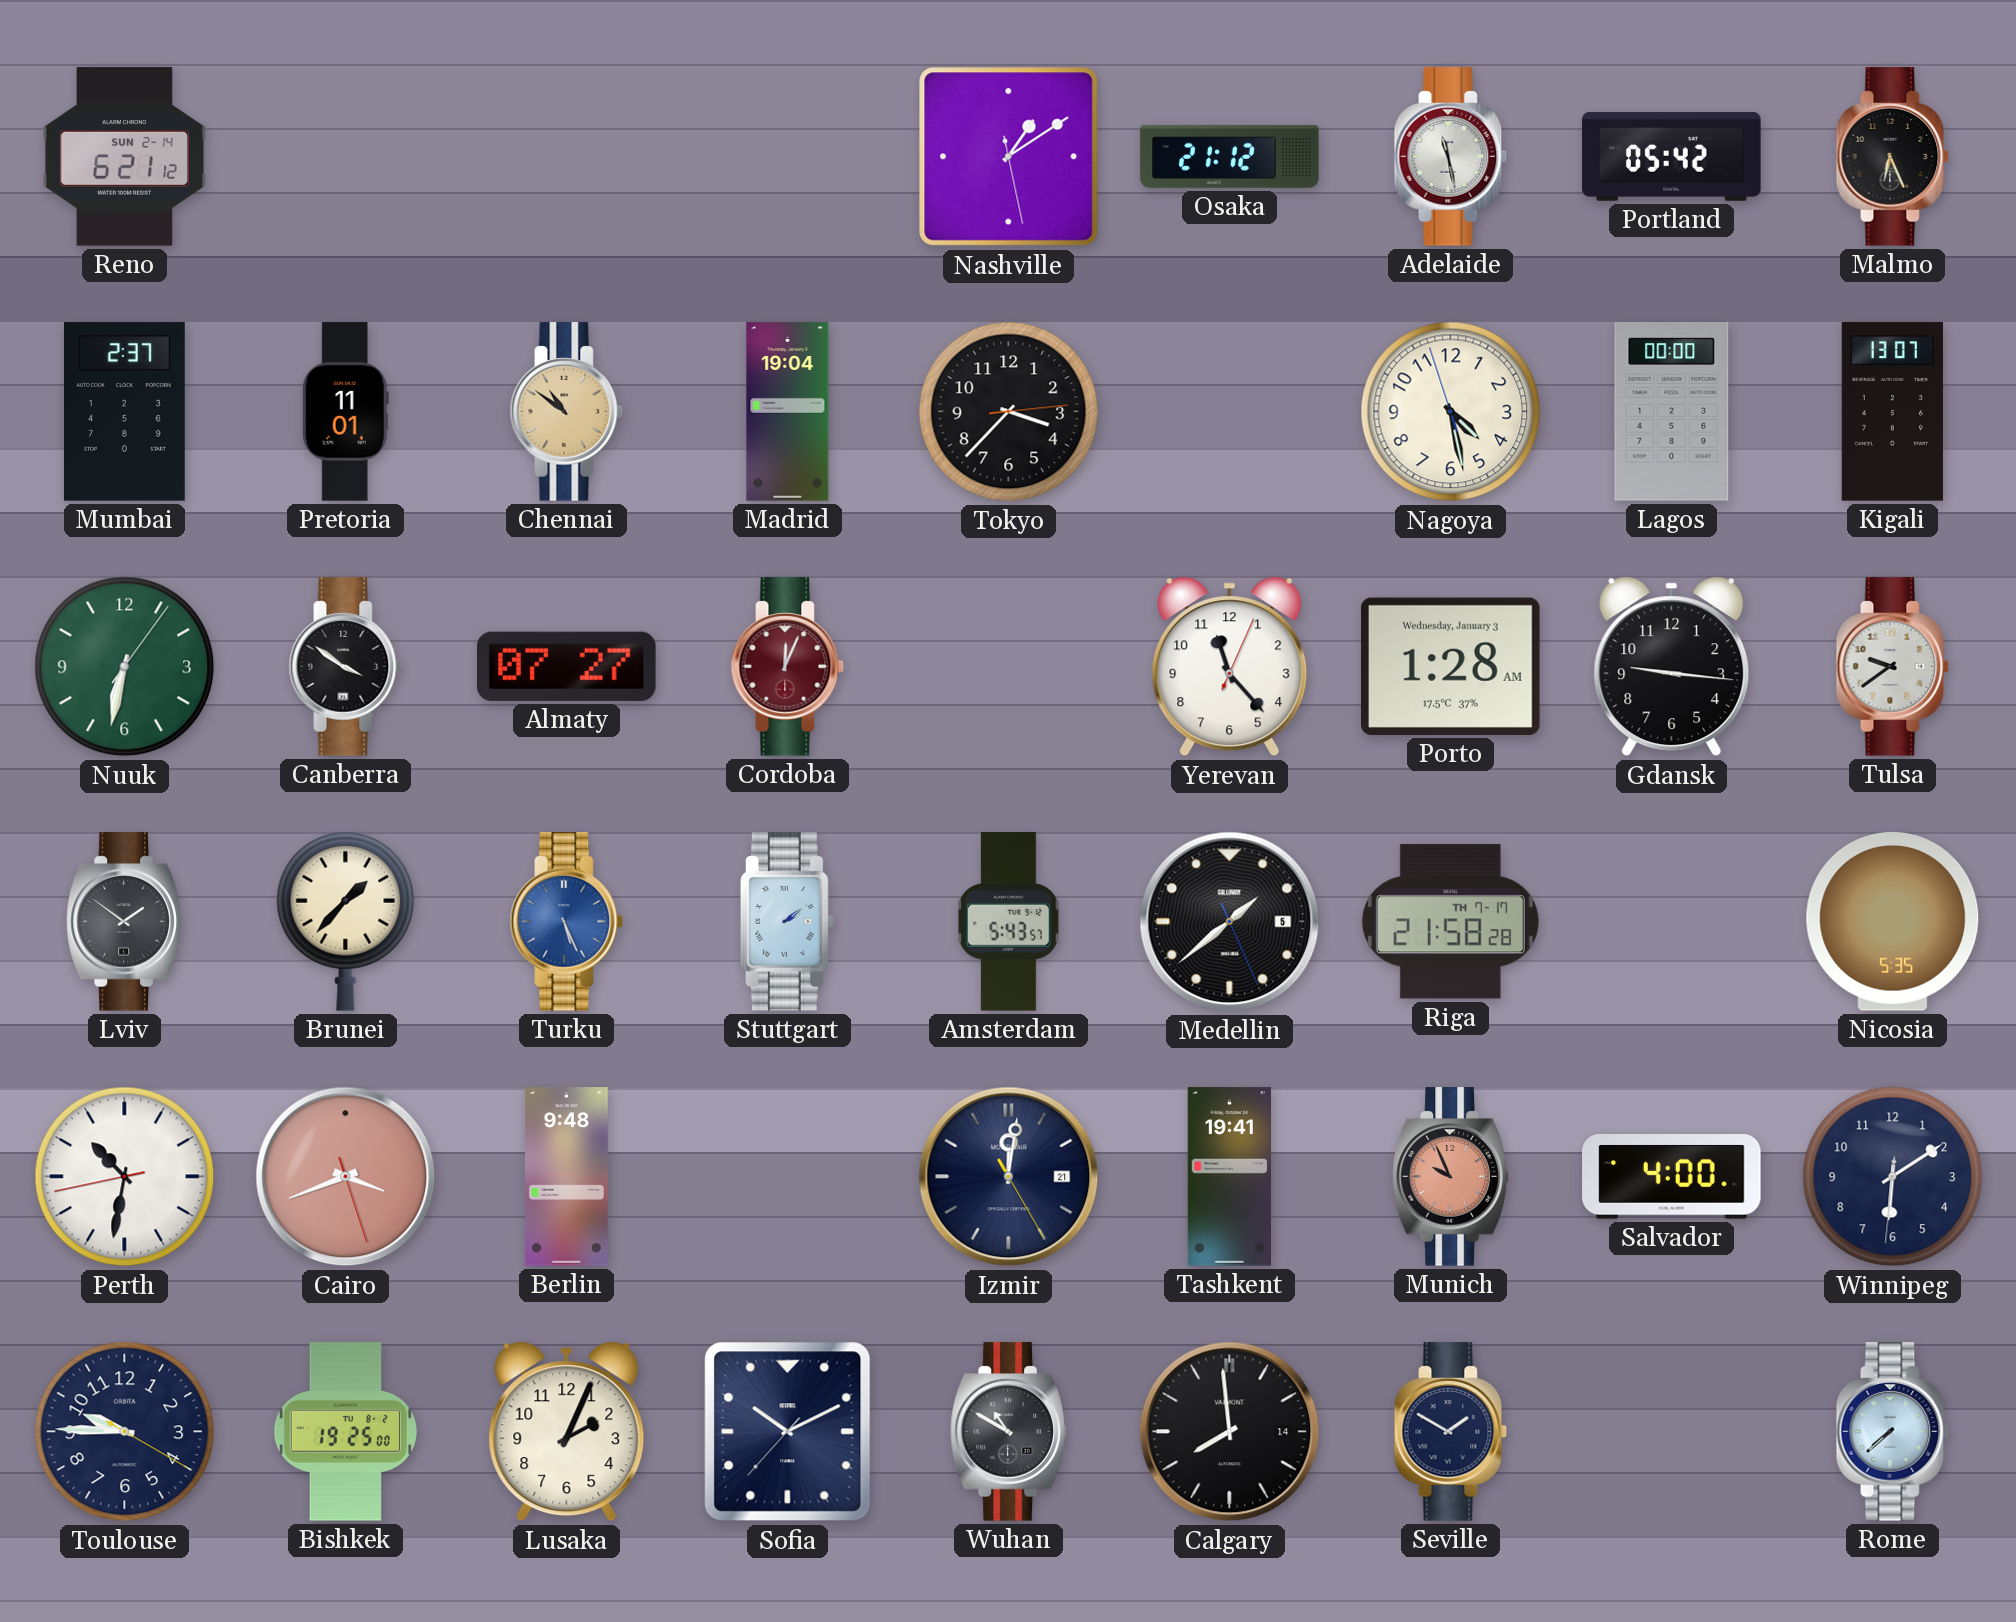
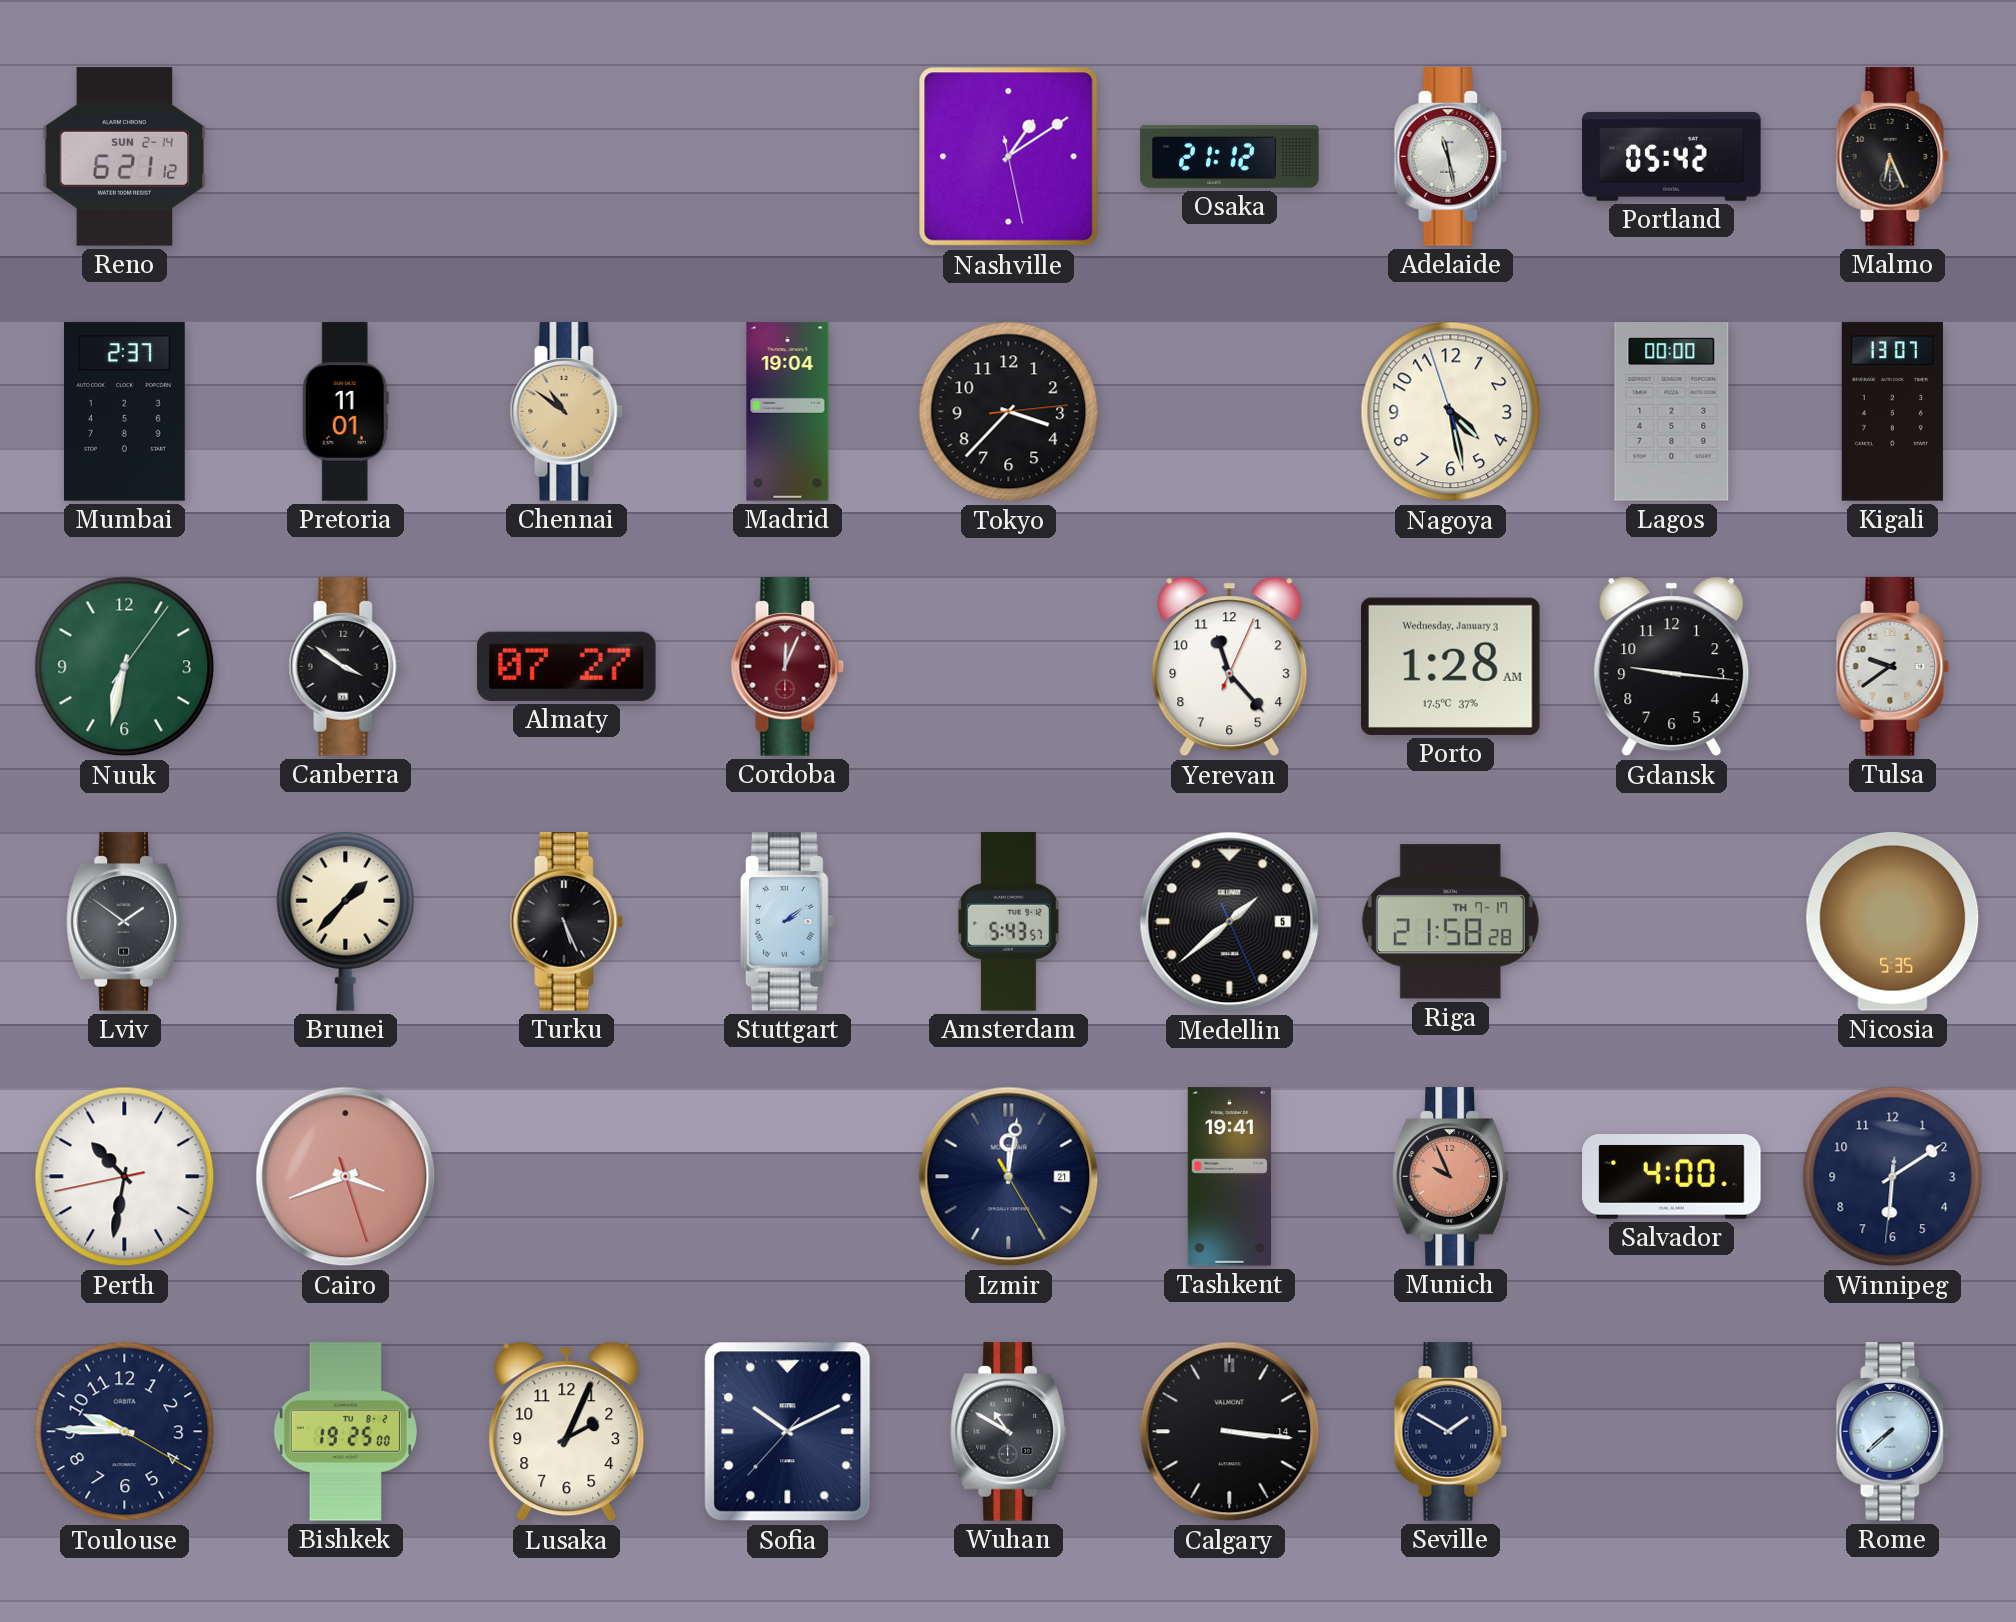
Turku dial: blue -> black
Berlin: 9:48 -> none
Calgary: 7:59 -> 3:16
